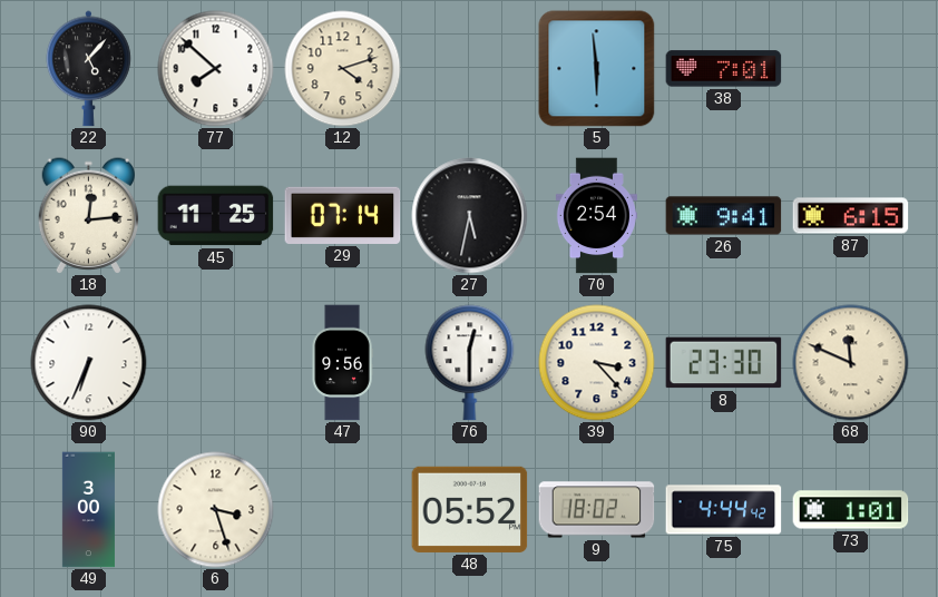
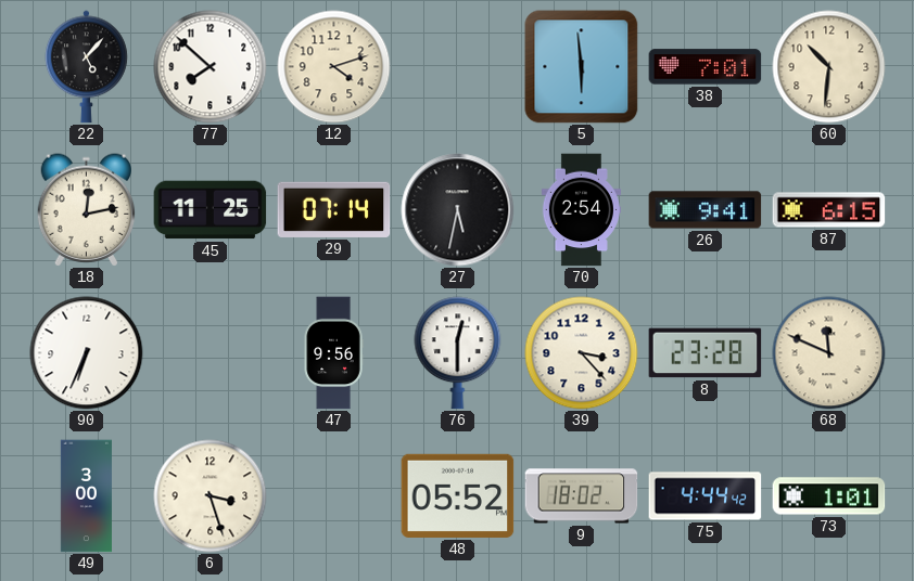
60: none -> 10:31
18: 12:14 -> 12:13
8: 23:30 -> 23:28
